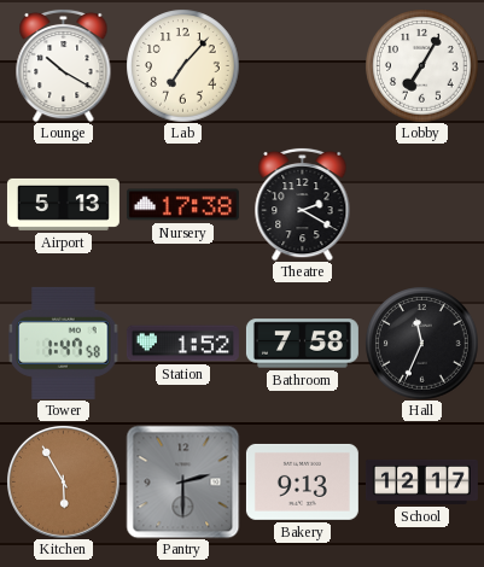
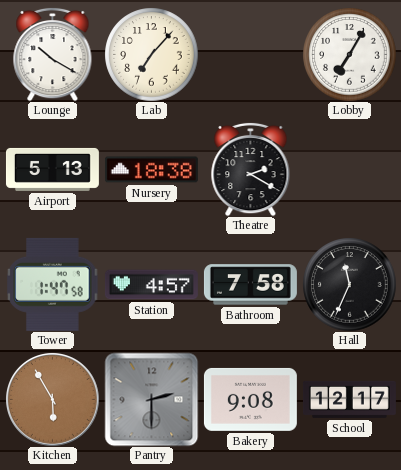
Nursery: 17:38 -> 18:38
Station: 1:52 -> 4:57
Bakery: 9:13 -> 9:08
